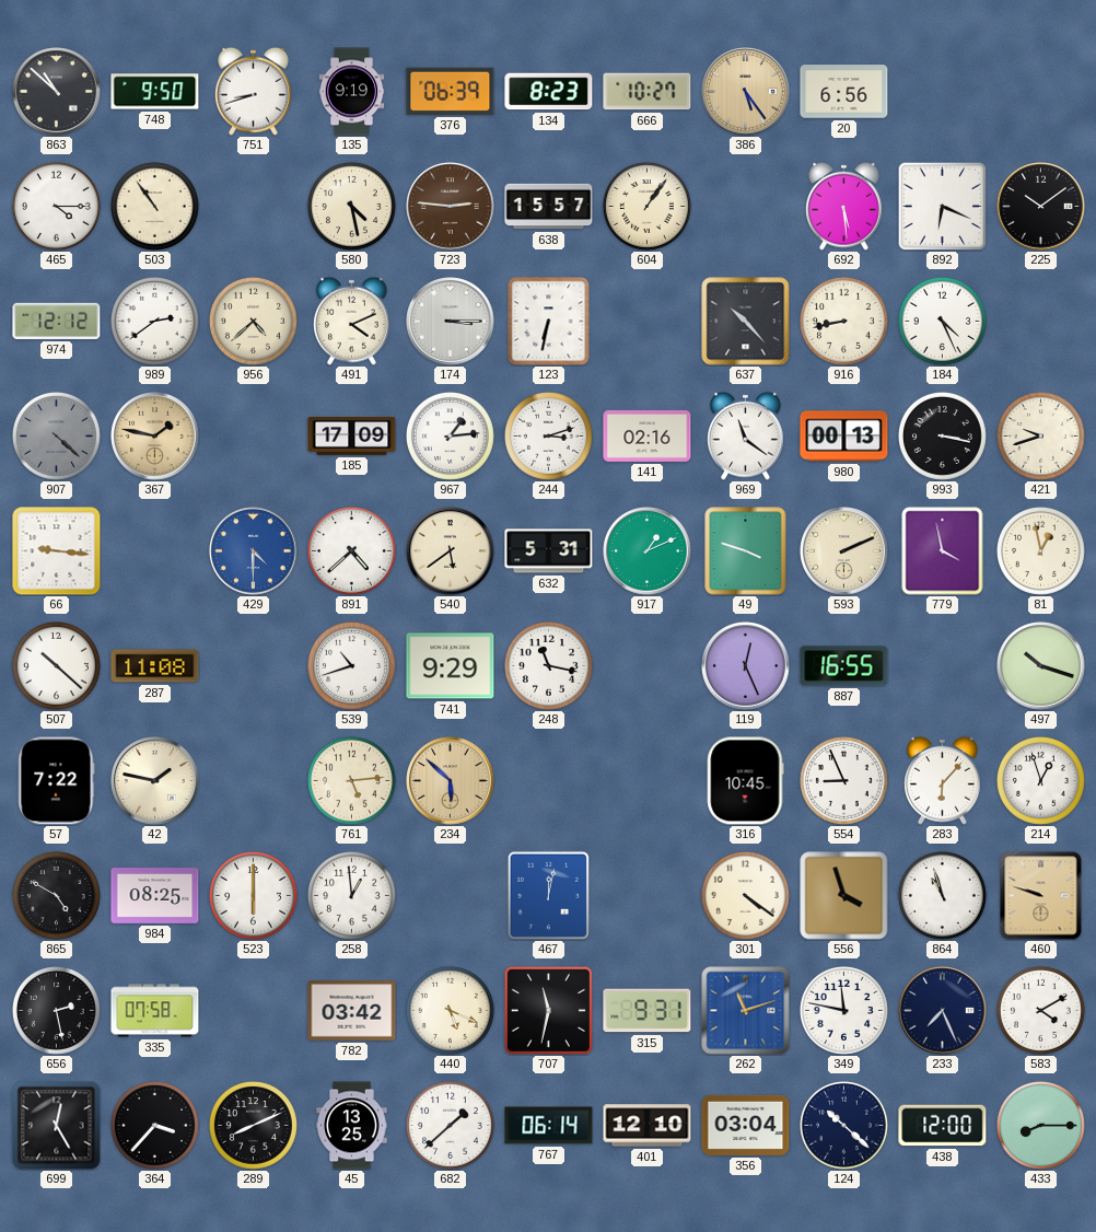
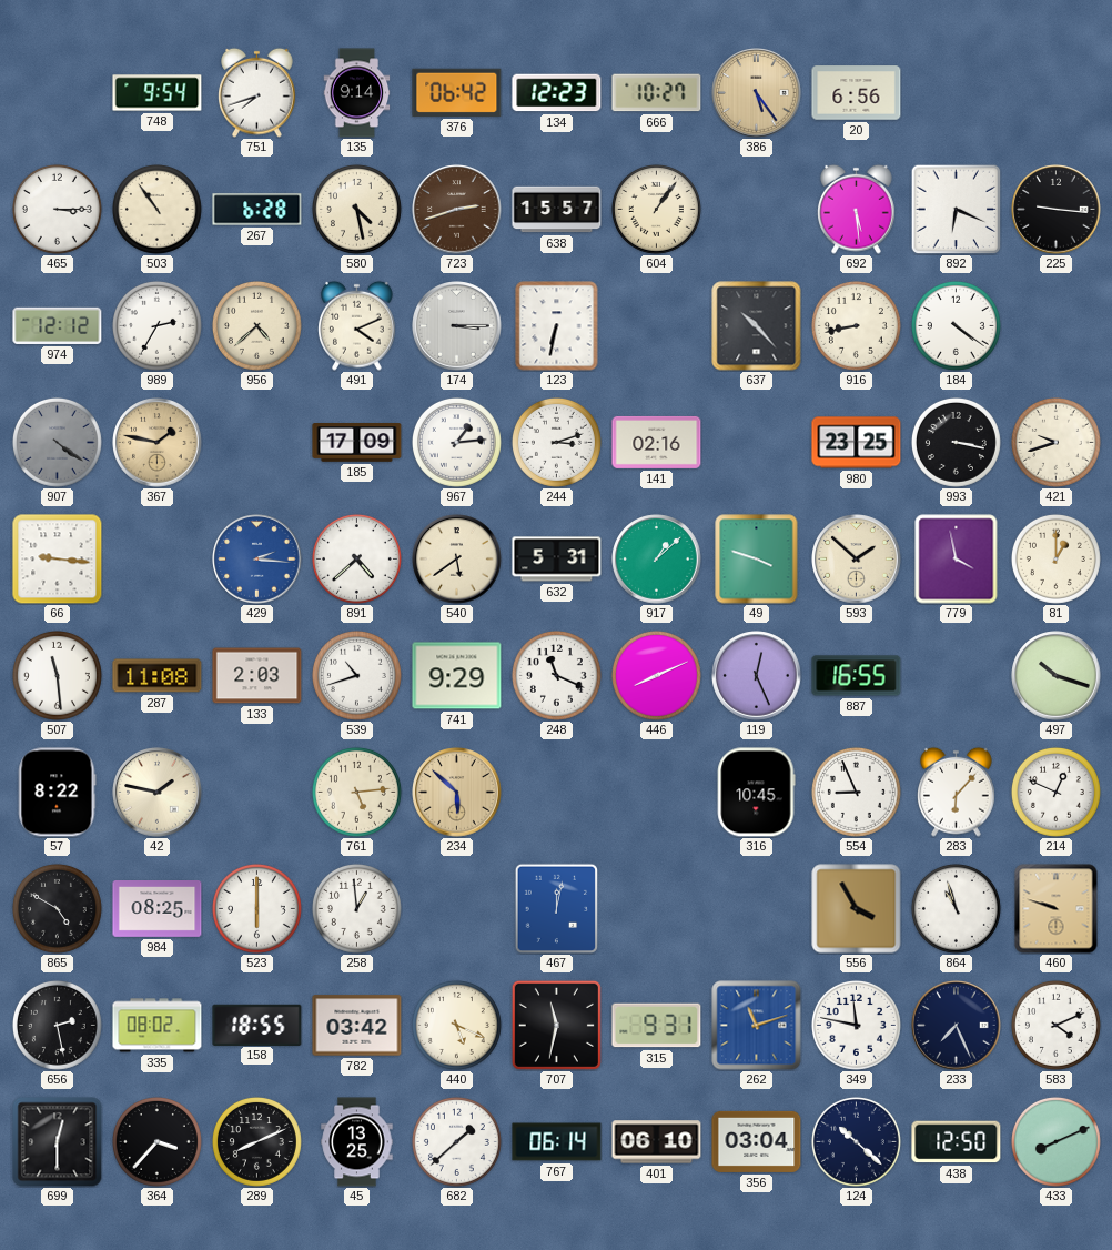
863: 10:52 -> none
748: 9:50 -> 9:54
751: 8:42 -> 7:42
135: 9:19 -> 9:14
376: 06:39 -> 06:42
134: 8:23 -> 12:23
465: 4:15 -> 3:15
267: none -> 6:28
723: 2:46 -> 2:42
225: 10:09 -> 9:16
989: 2:39 -> 2:35
184: 4:26 -> 4:21
907: 4:22 -> 4:21
969: 11:21 -> none
980: 00:13 -> 23:25
429: 4:30 -> 2:16
917: 1:11 -> 1:08
593: 2:11 -> 1:52
81: 12:58 -> 1:00
507: 10:22 -> 11:29
133: none -> 2:03
248: 11:17 -> 11:19
446: none -> 8:11
57: 7:22 -> 8:22
214: 12:57 -> 12:49
301: 4:21 -> none
556: 3:57 -> 3:55
335: 07:58 -> 08:02
158: none -> 18:55
583: 4:10 -> 4:11
699: 12:25 -> 12:30
401: 12:10 -> 06:10
438: 12:00 -> 12:50
433: 8:15 -> 8:11
